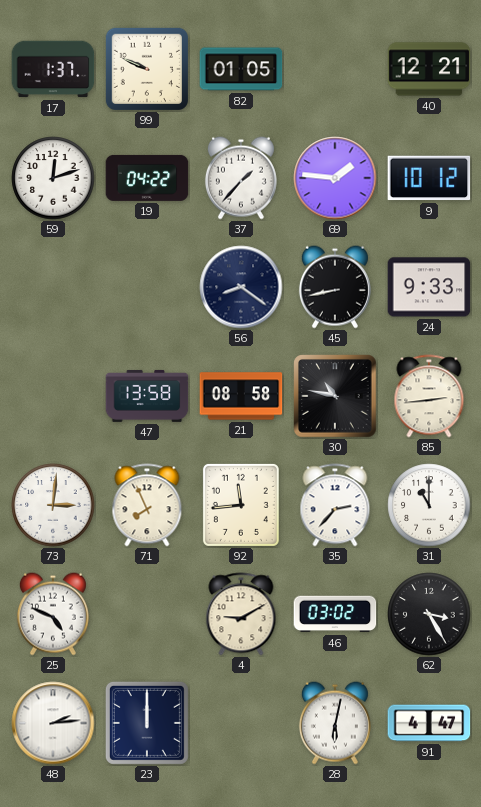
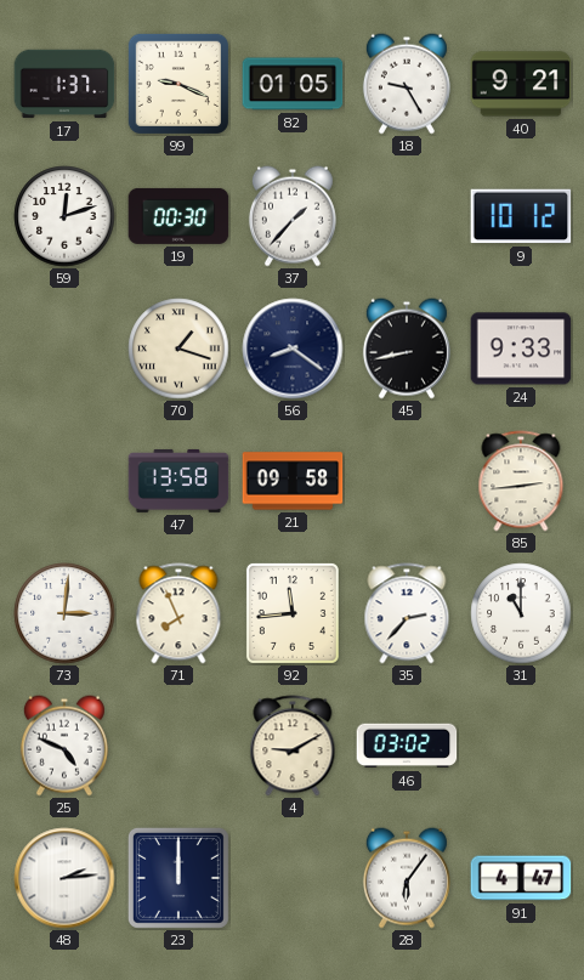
99: 9:49 -> 9:19
18: none -> 9:25
40: 12:21 -> 9:21
19: 04:22 -> 00:30
69: 1:46 -> none
70: none -> 1:18
21: 08:58 -> 09:58
30: 10:47 -> none
62: 3:25 -> none
28: 6:02 -> 6:06
